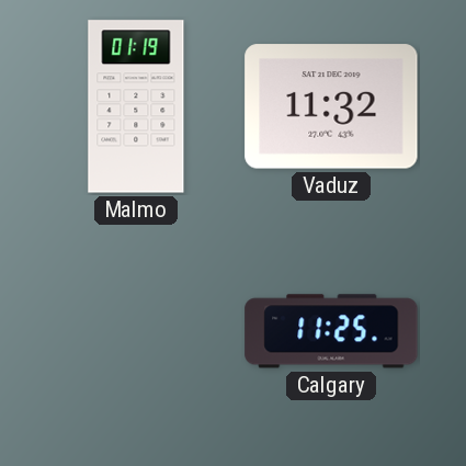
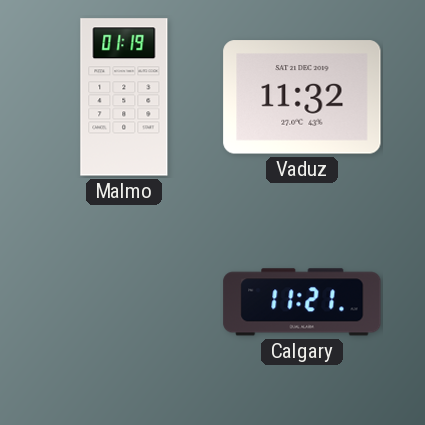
Calgary: 11:25 -> 11:21
